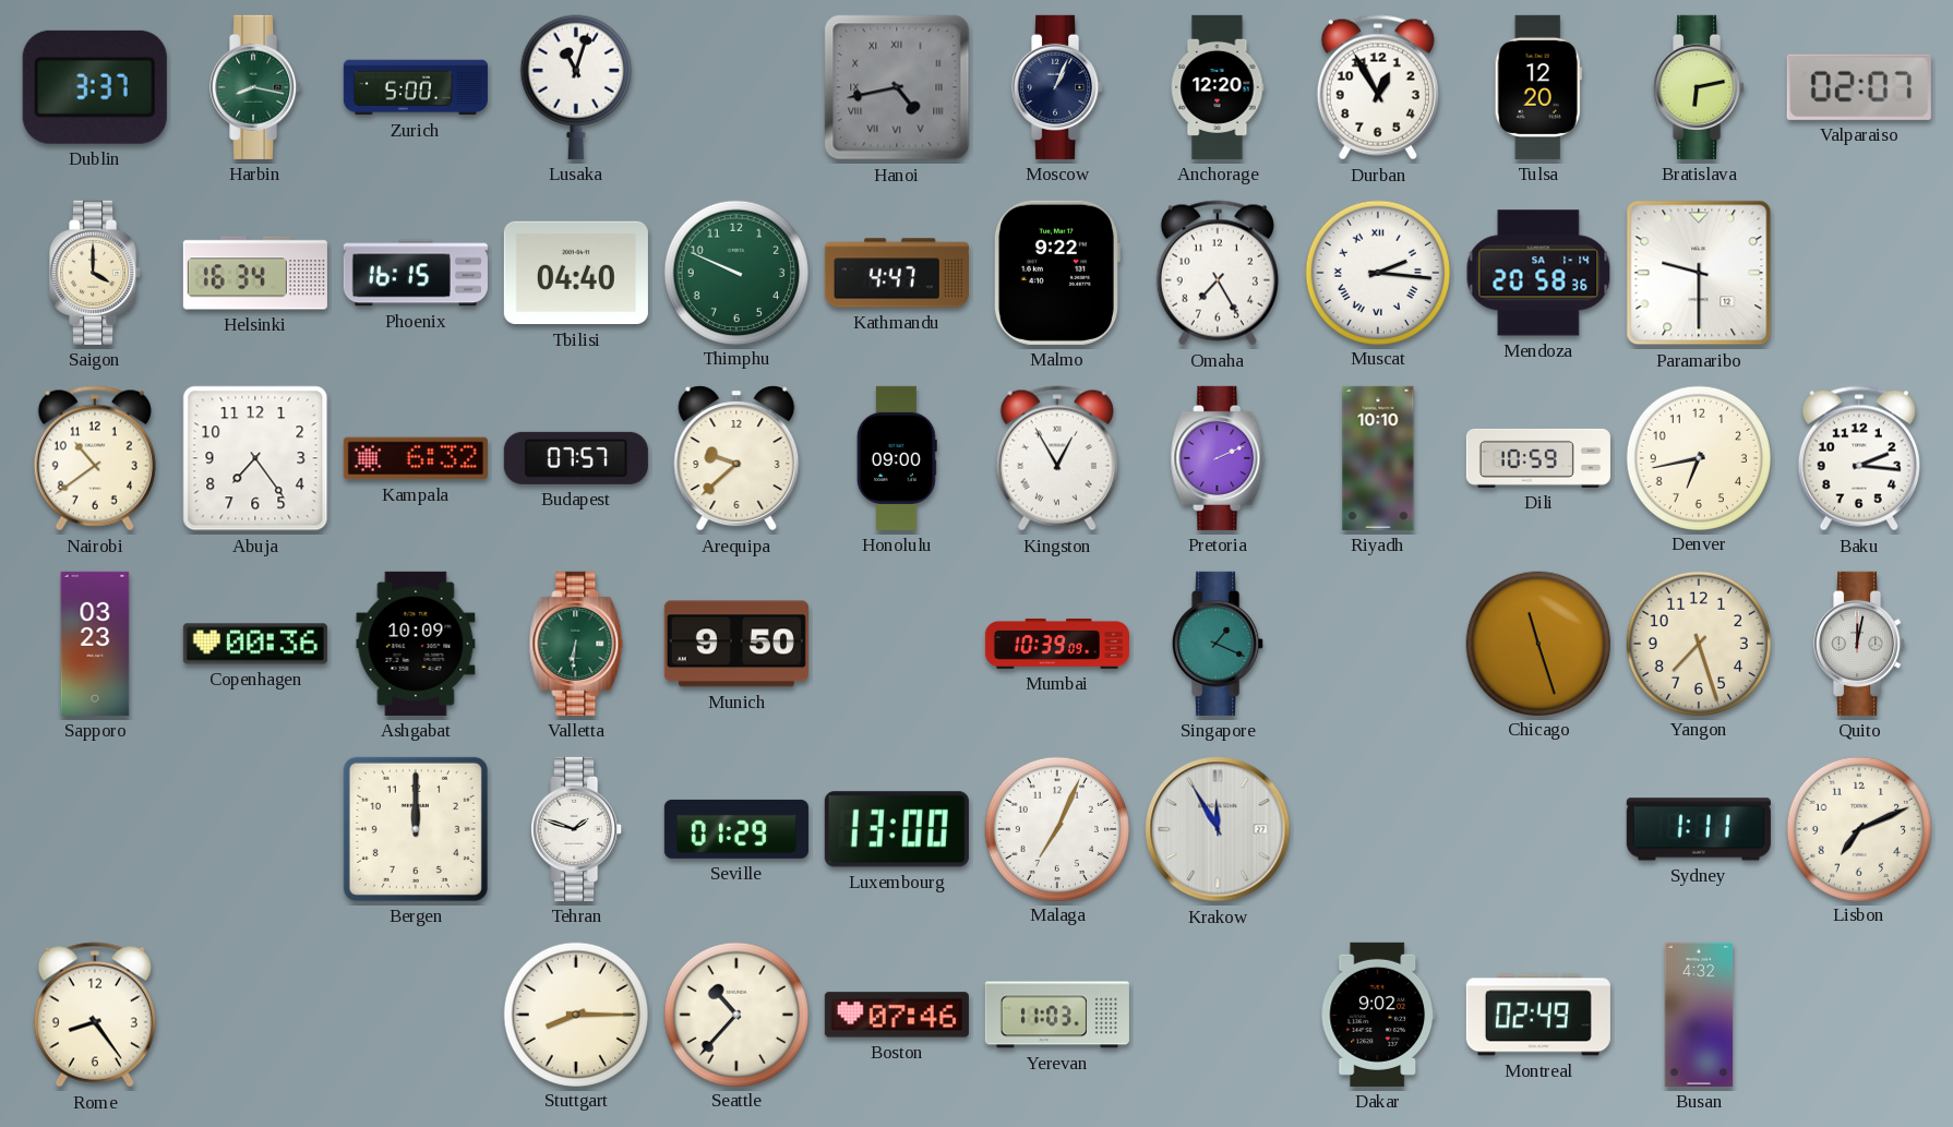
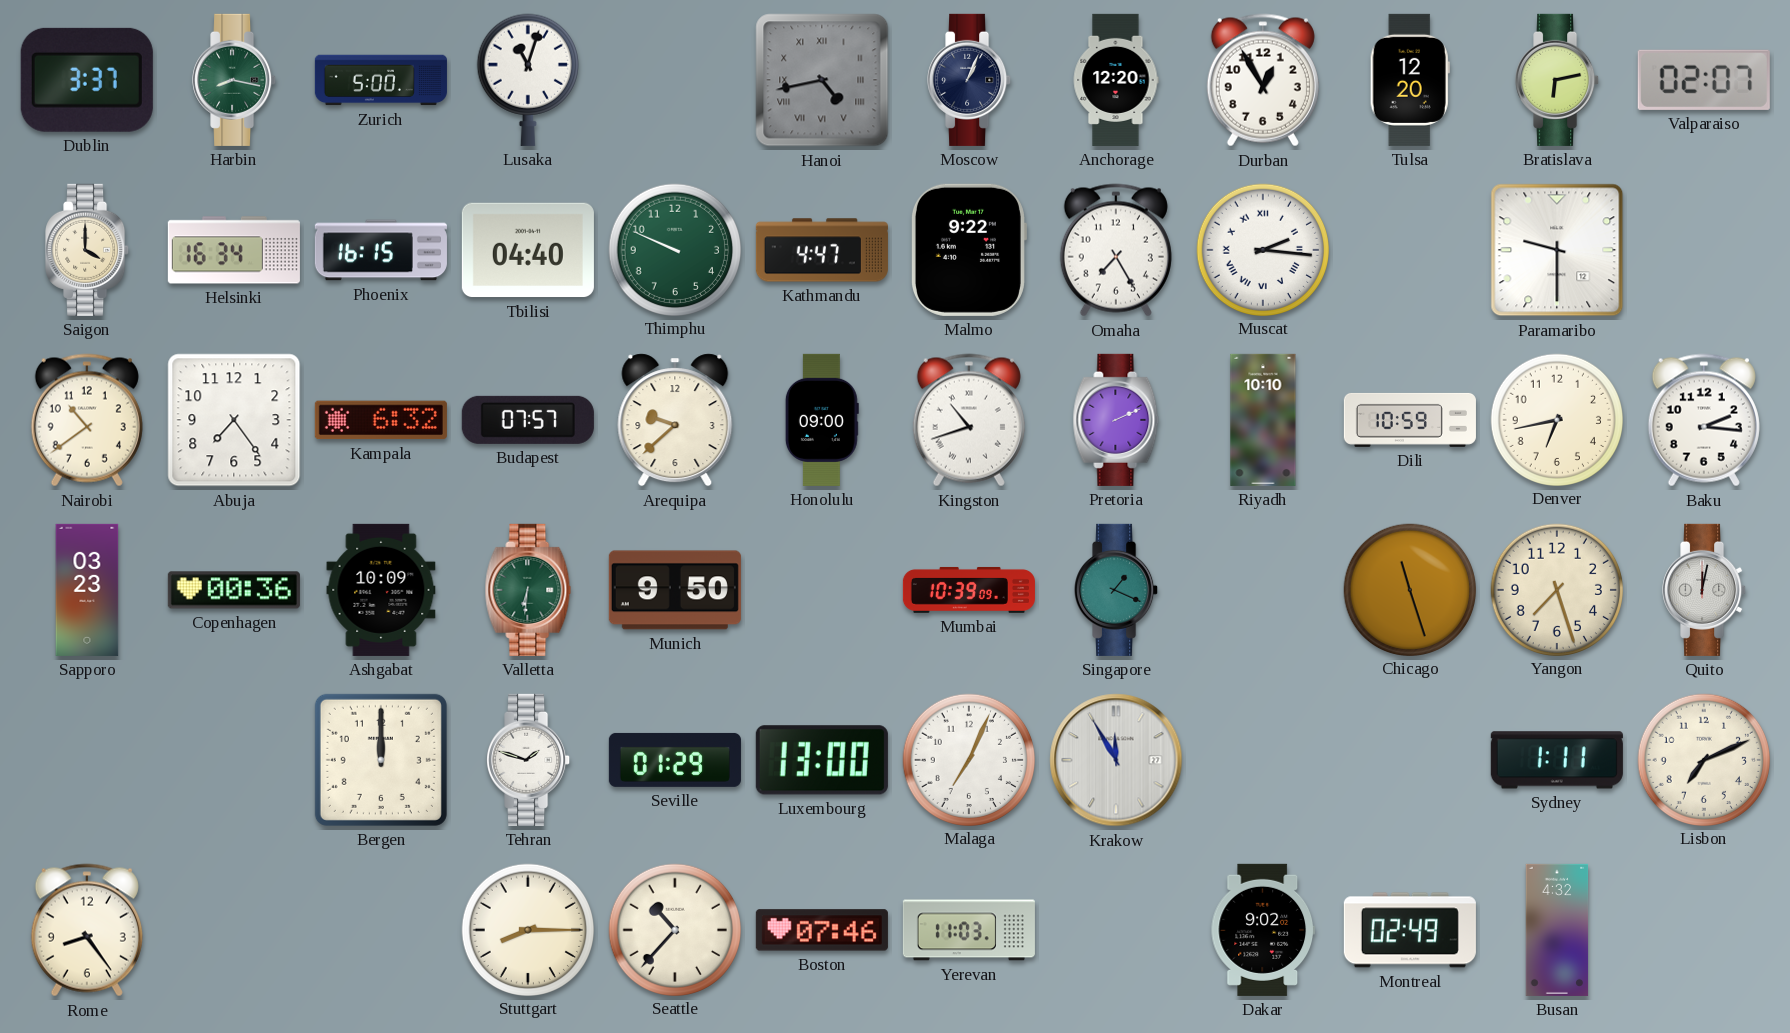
Mendoza: 20:58 -> none
Kingston: 12:55 -> 10:42
